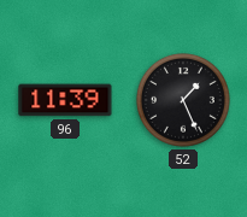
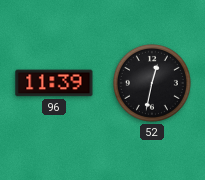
52: 1:26 -> 12:32
